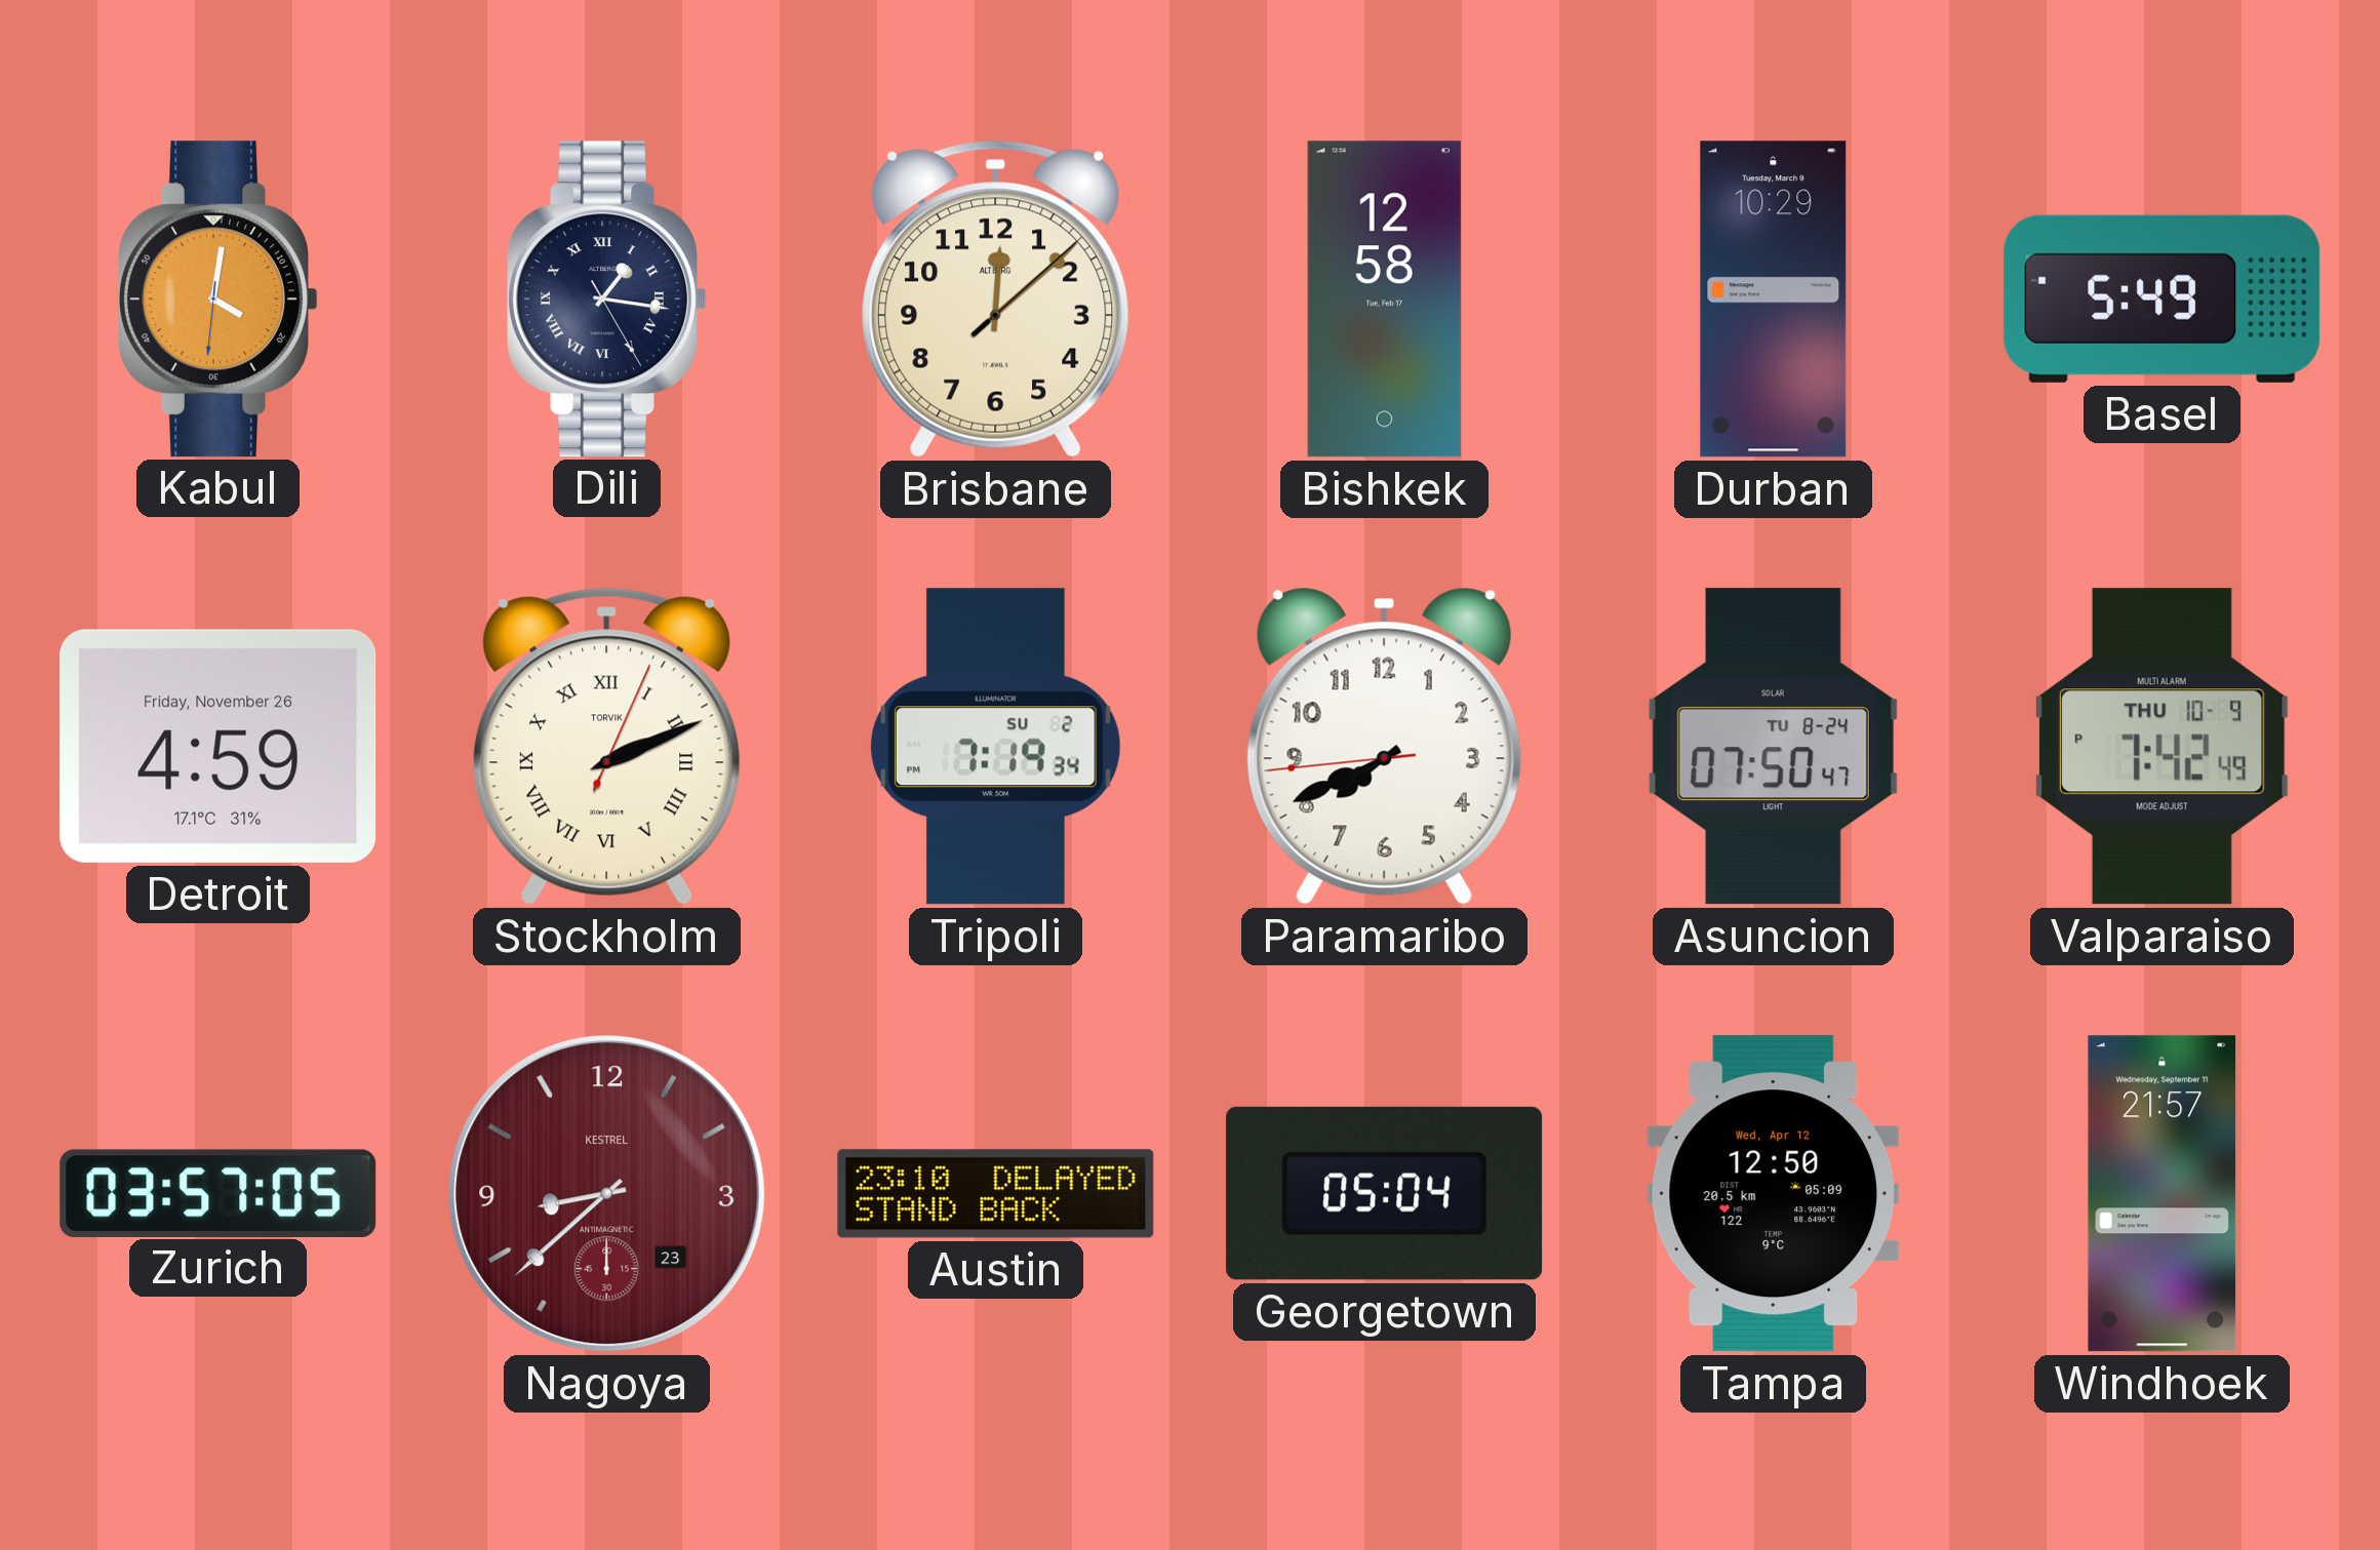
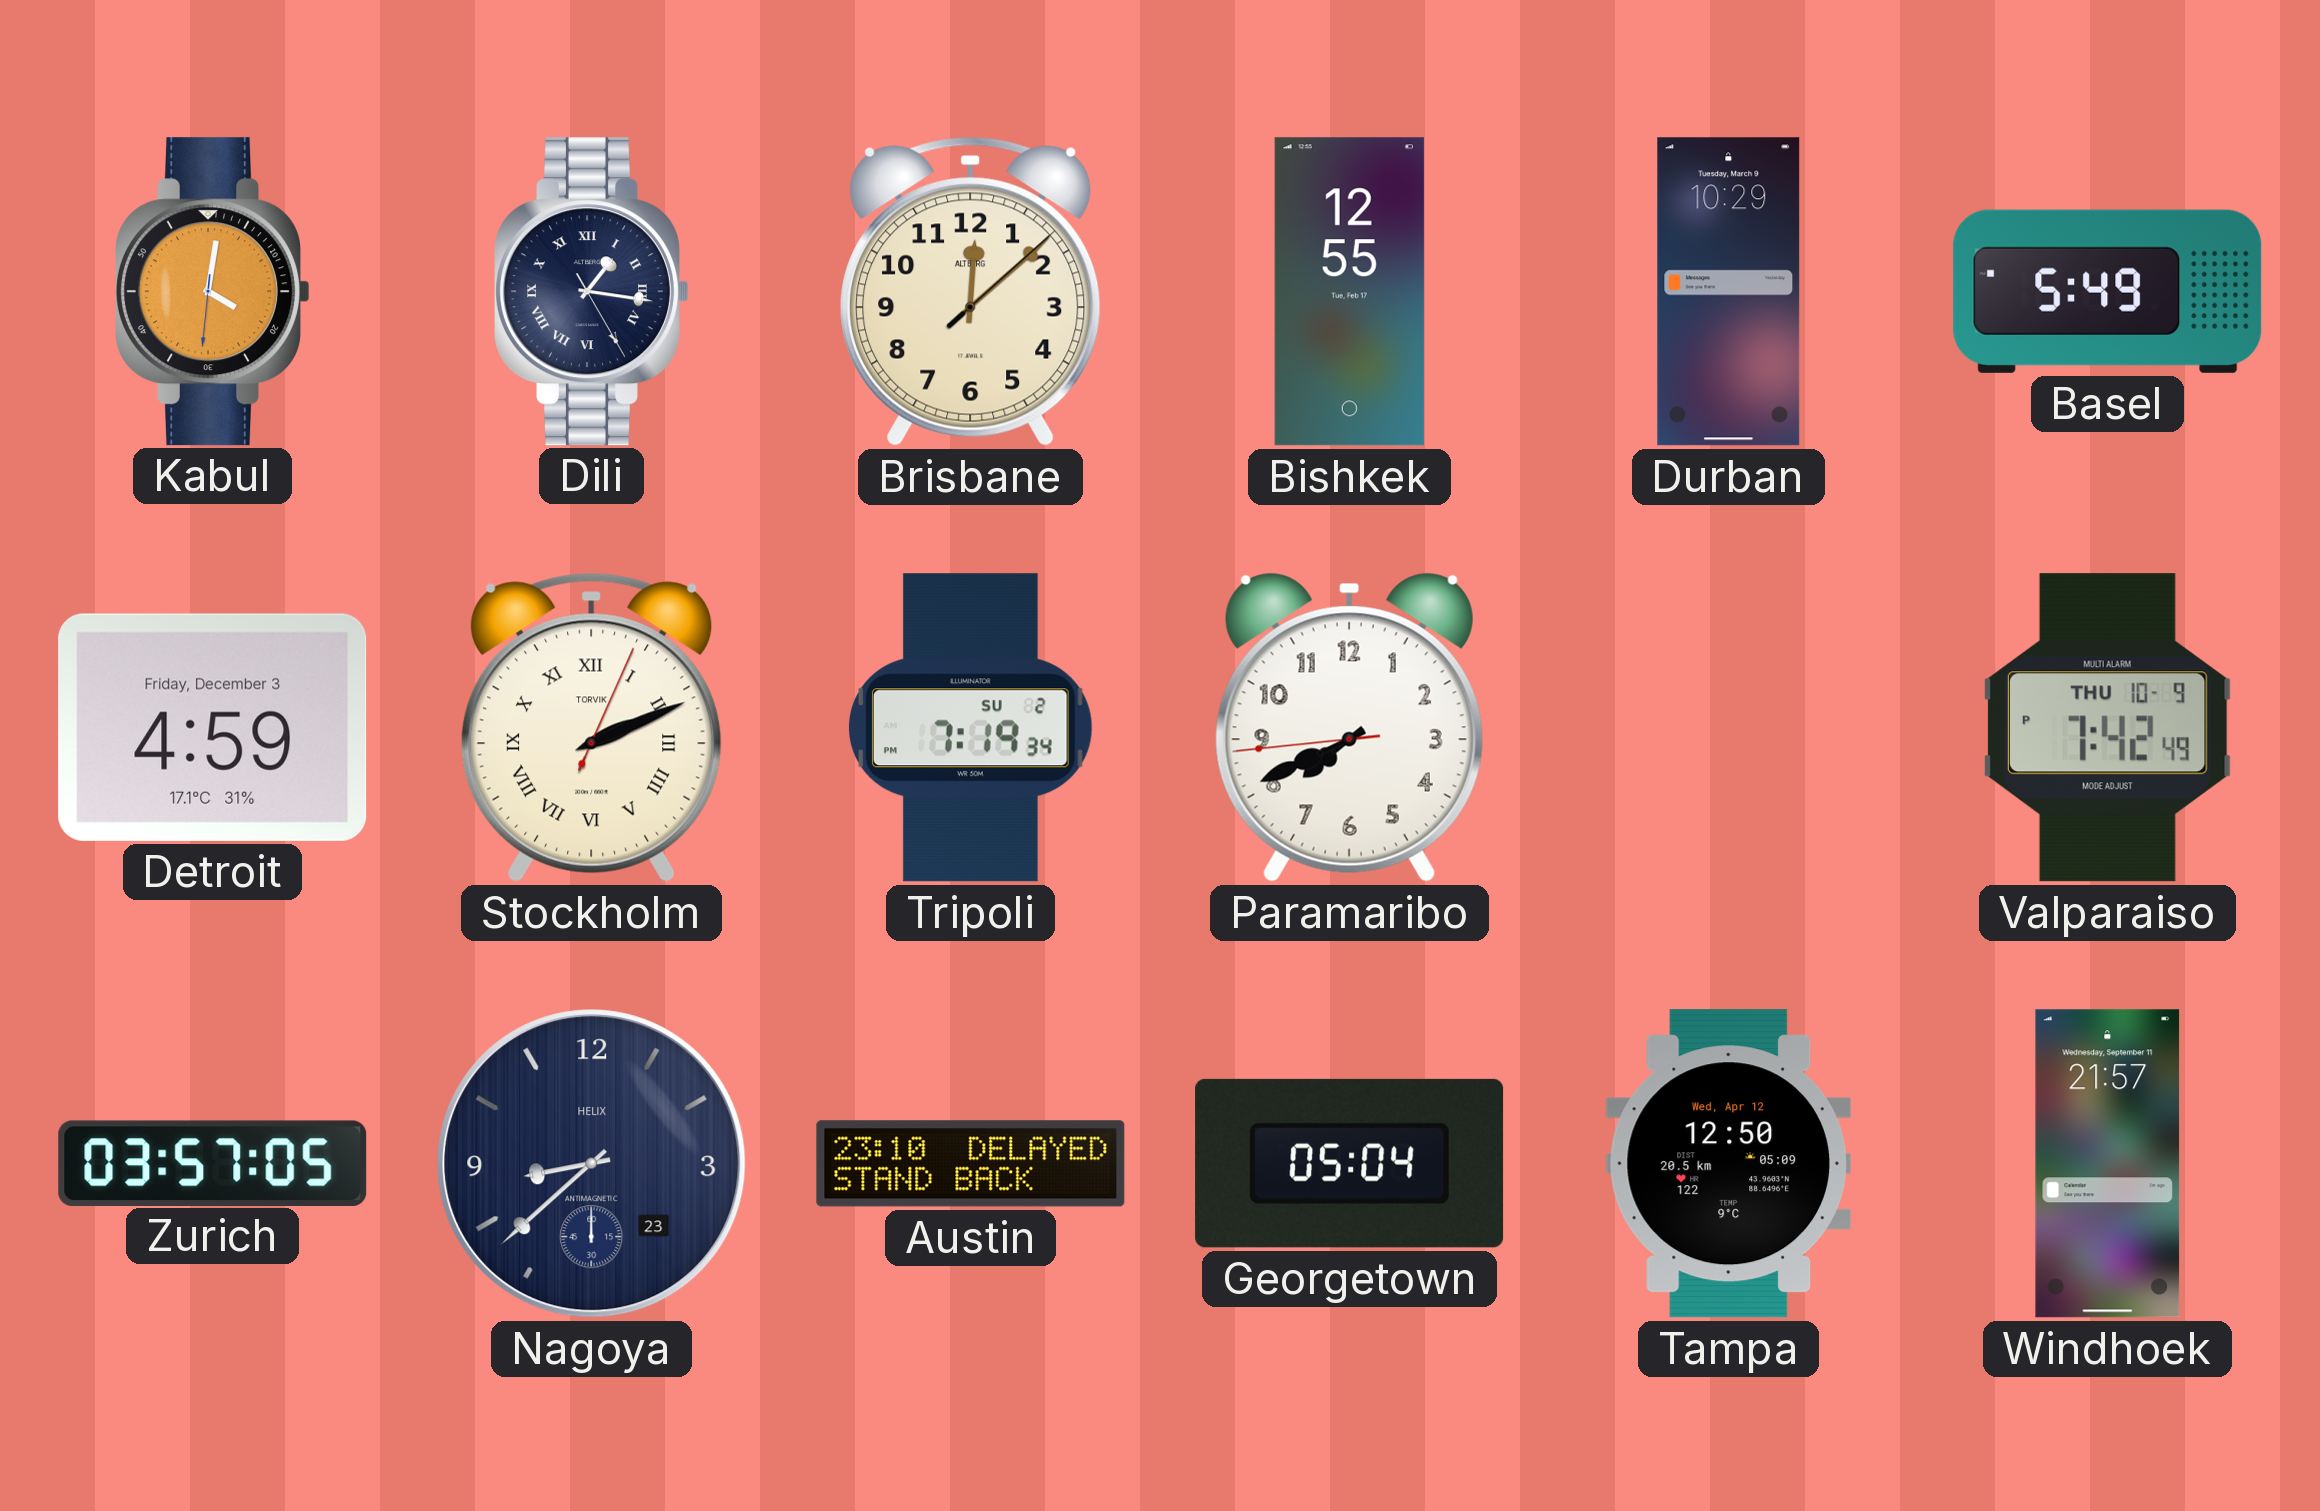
Bishkek: 12:58 -> 12:55
Detroit date: Friday, November 26 -> Friday, December 3
Asuncion: 07:50 -> none
Nagoya dial: burgundy -> navy
Nagoya brand: KESTREL -> HELIX
